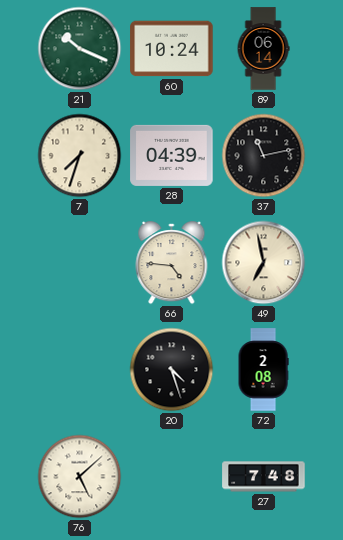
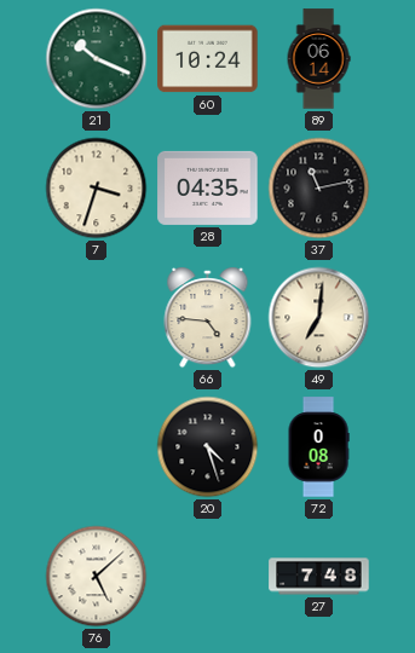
7: 7:33 -> 3:33
28: 04:39 -> 04:35
49: 6:58 -> 7:01
72: 2:08 -> 0:08
